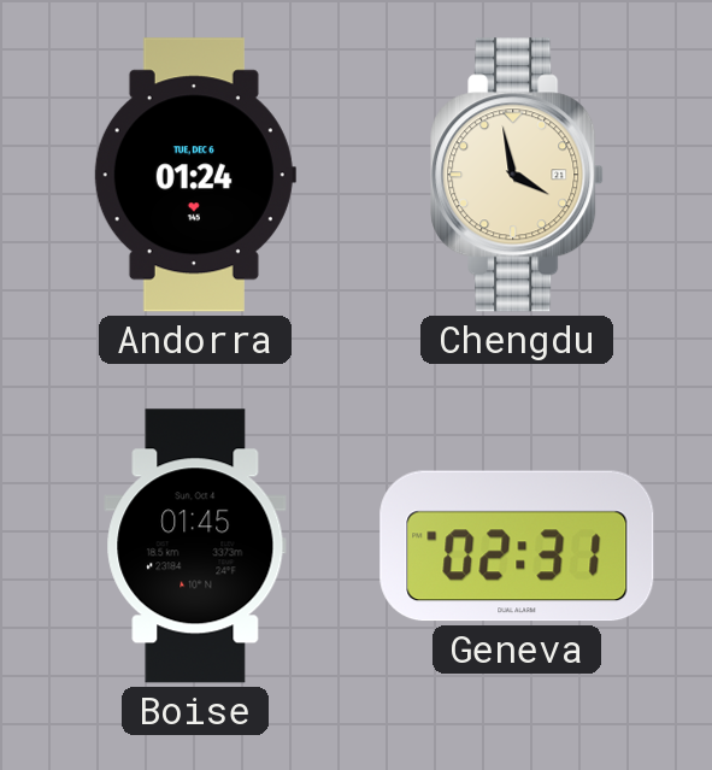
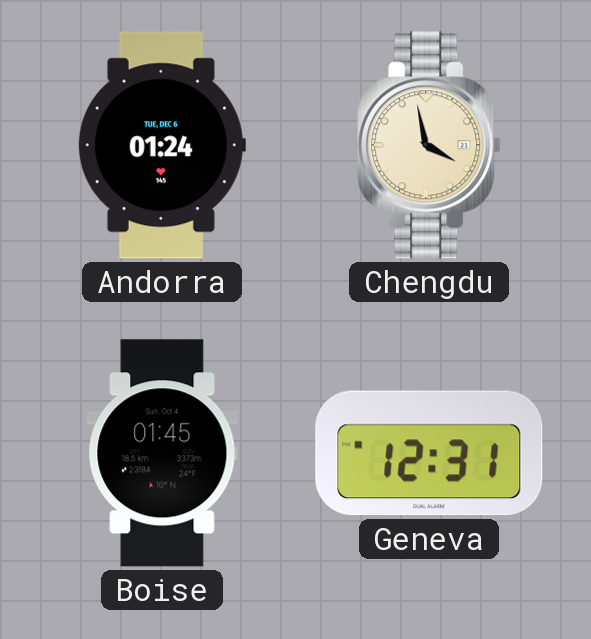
Geneva: 02:31 -> 12:31
